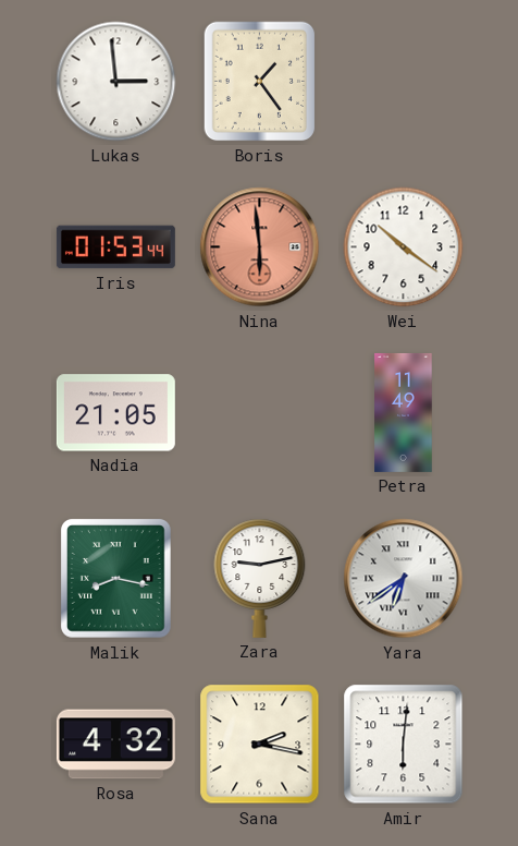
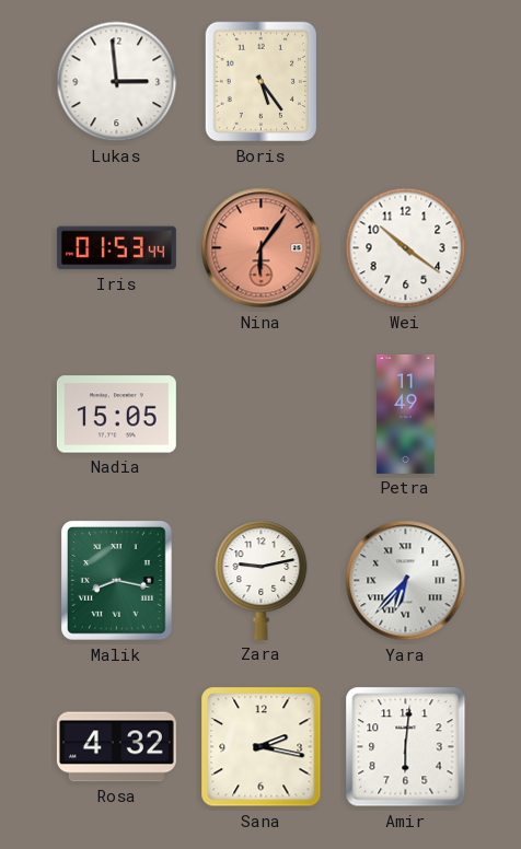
Boris: 1:24 -> 5:24
Nina: 5:59 -> 6:06
Nadia: 21:05 -> 15:05
Yara: 6:39 -> 6:37
